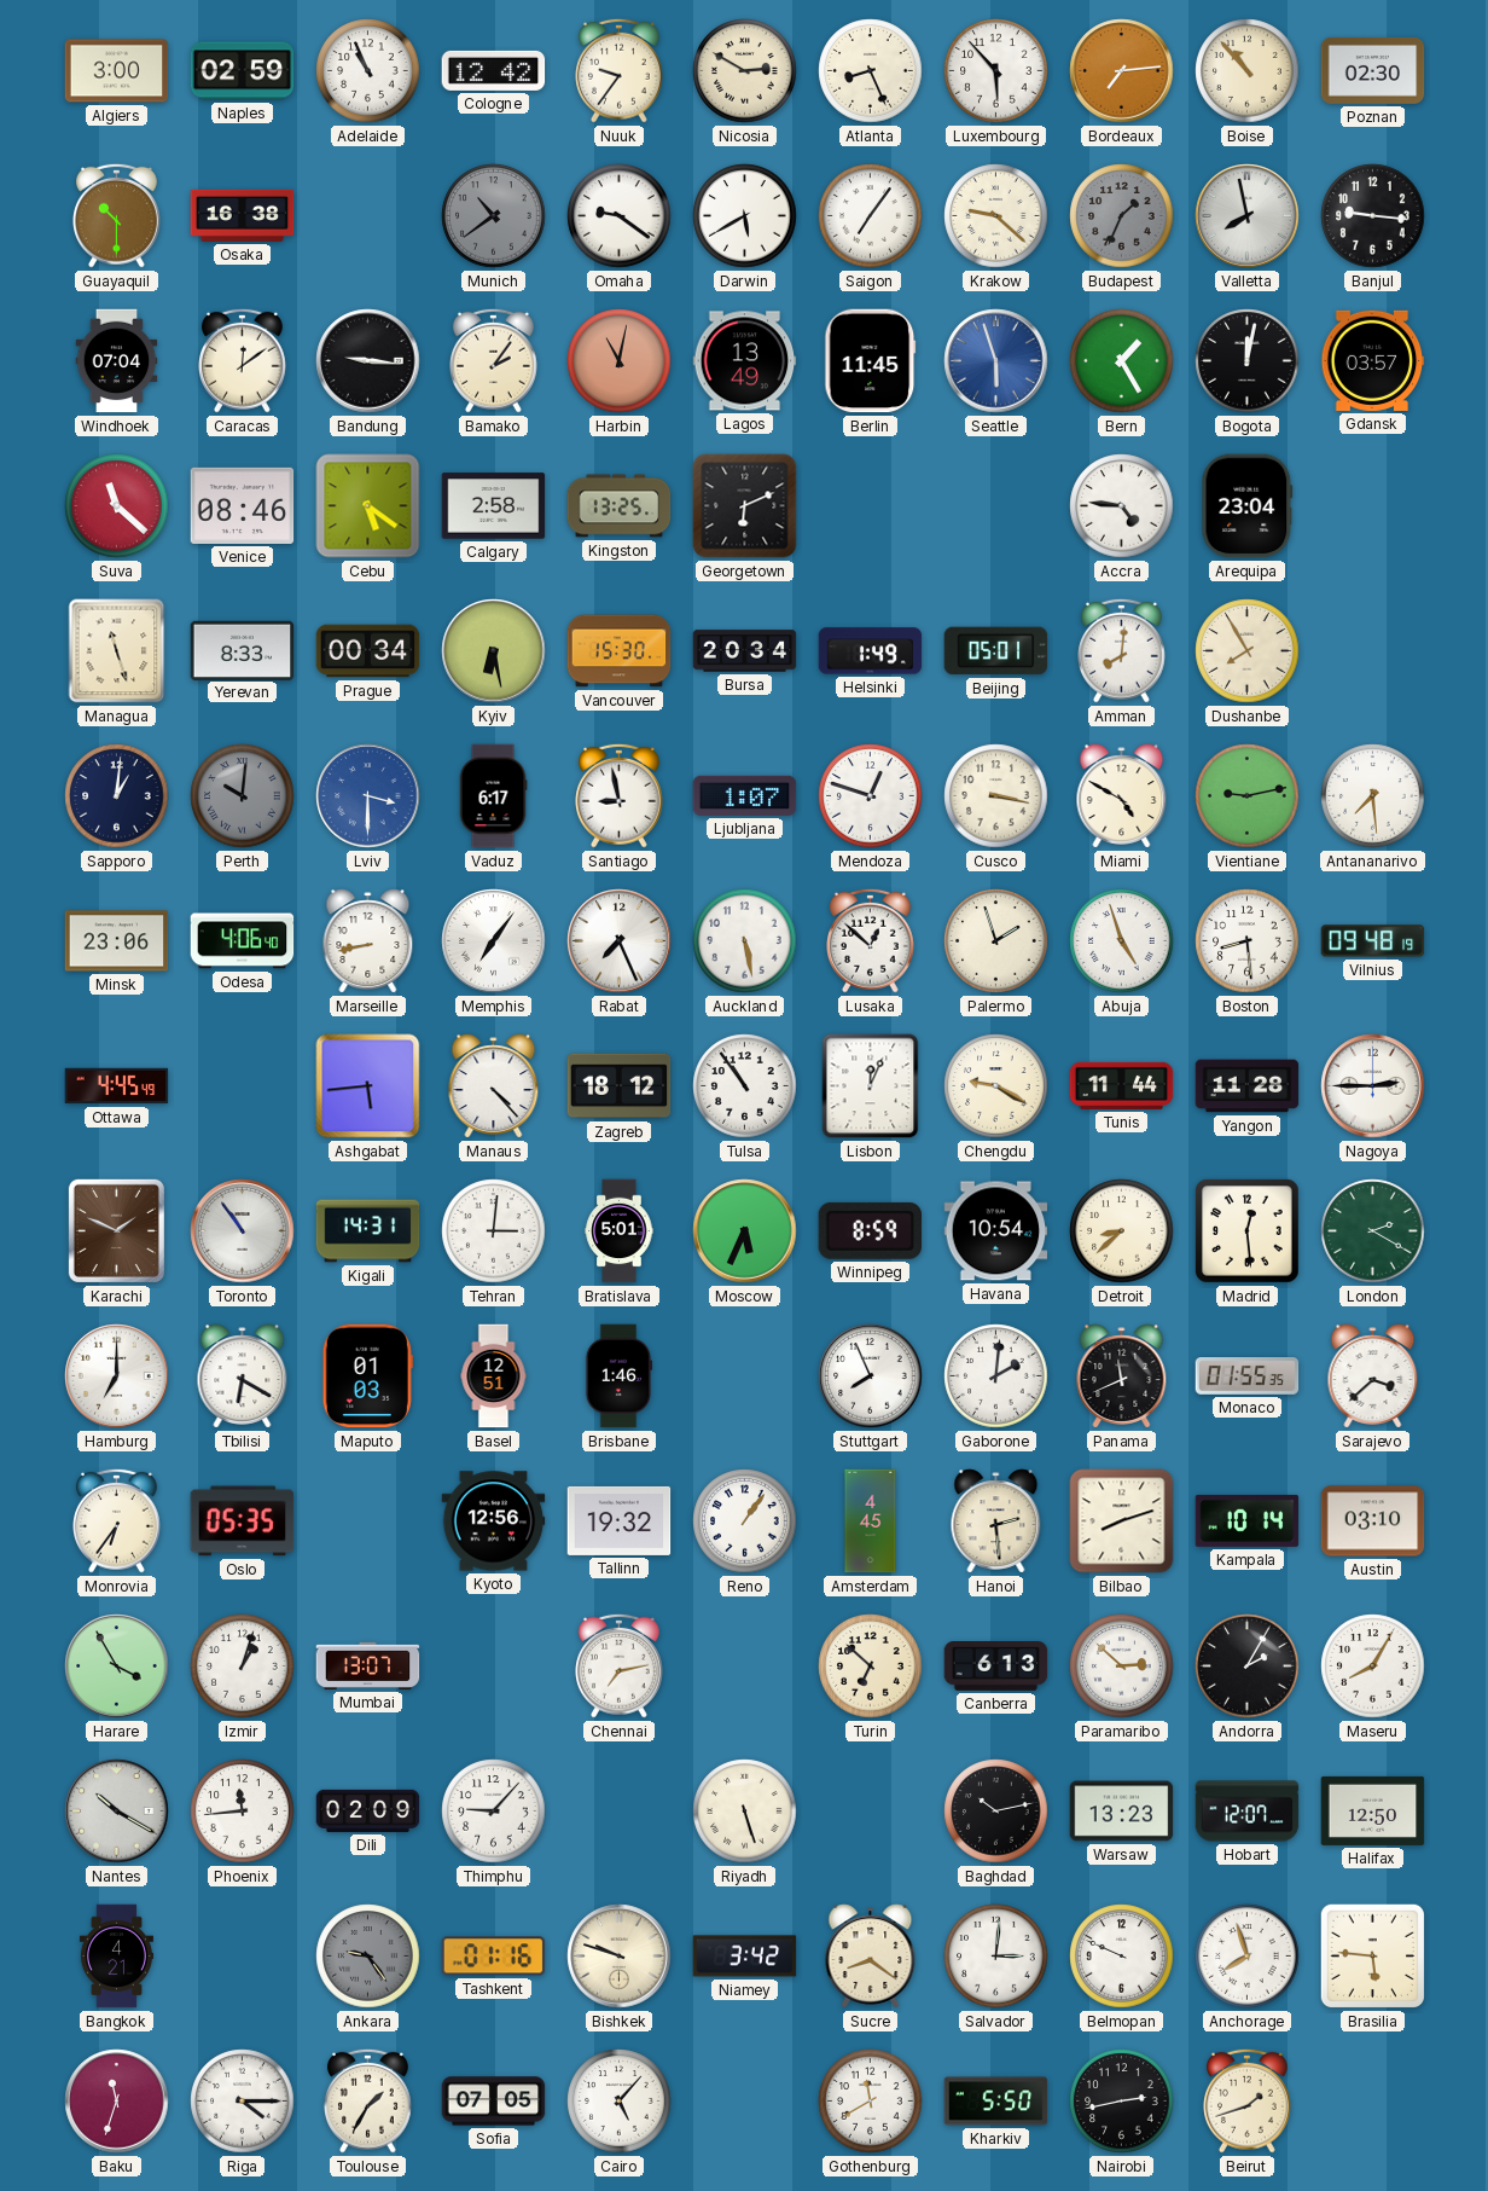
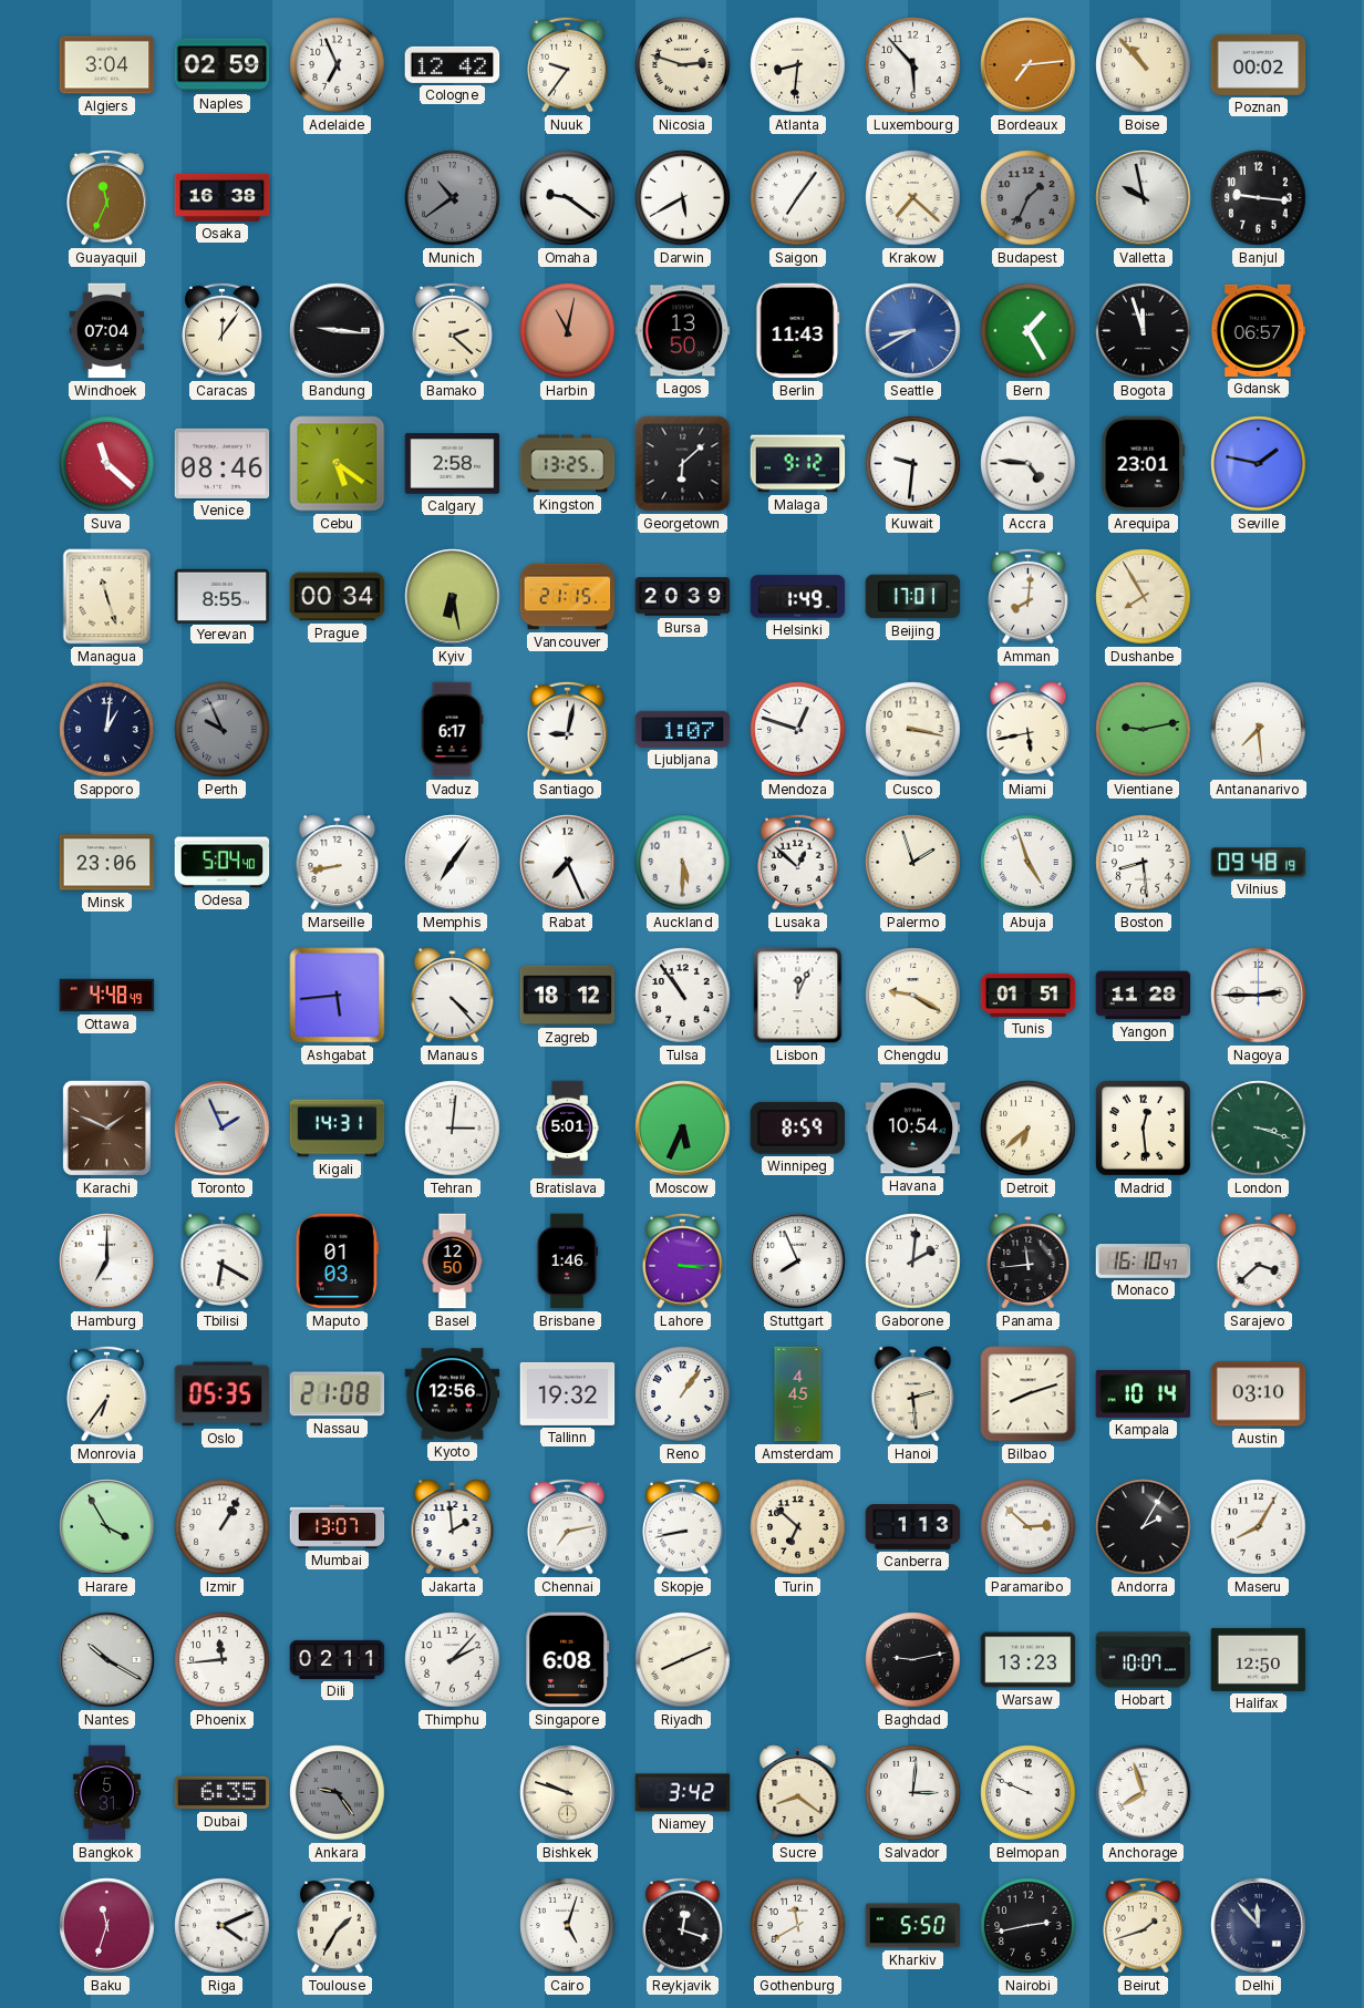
Algiers: 3:00 -> 3:04
Adelaide: 10:56 -> 6:56
Nicosia: 2:50 -> 2:48
Atlanta: 8:26 -> 8:31
Poznan: 02:30 -> 00:02
Guayaquil: 10:30 -> 11:34
Krakow: 9:22 -> 7:22
Valletta: 7:58 -> 9:58
Caracas: 12:09 -> 12:06
Bamako: 2:06 -> 2:22
Lagos: 13:49 -> 13:50
Berlin: 11:45 -> 11:43
Seattle: 5:57 -> 8:40
Bogota: 12:02 -> 11:57
Gdansk: 03:57 -> 06:57
Georgetown: 6:11 -> 6:08
Malaga: none -> 9:12
Kuwait: none -> 9:31
Arequipa: 23:04 -> 23:01
Seville: none -> 1:47
Yerevan: 8:33 -> 8:55
Vancouver: 15:30 -> 21:15
Bursa: 20:34 -> 20:39
Beijing: 05:01 -> 17:01
Perth: 10:01 -> 9:56
Lviv: 3:30 -> none
Santiago: 8:58 -> 9:02
Miami: 4:50 -> 5:43
Odesa: 4:06 -> 5:04
Auckland: 5:28 -> 5:30
Ottawa: 4:45 -> 4:48
Tunis: 11:44 -> 01:51
Toronto: 10:54 -> 1:56
Detroit: 8:38 -> 6:38
London: 2:20 -> 3:18
Basel: 12:51 -> 12:50
Lahore: none -> 3:15
Panama: 11:41 -> 11:44
Monaco: 01:55 -> 16:10
Nassau: none -> 21:08
Izmir: 1:03 -> 1:05
Jakarta: none -> 1:59
Skopje: none -> 8:43
Canberra: 6:13 -> 1:13
Dili: 02:09 -> 02:11
Thimphu: 9:07 -> 2:07
Singapore: none -> 6:08
Riyadh: 5:27 -> 8:11
Baghdad: 10:13 -> 9:13
Hobart: 12:07 -> 10:07
Bangkok: 4:21 -> 5:31
Dubai: none -> 6:35
Tashkent: 01:16 -> none
Brasilia: 5:46 -> none
Riga: 4:15 -> 4:11
Sofia: 07:05 -> none
Cairo: 5:07 -> 5:03
Reykjavik: none -> 12:18
Delhi: none -> 11:53
